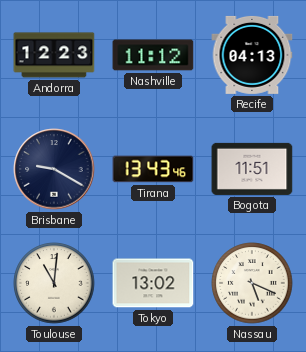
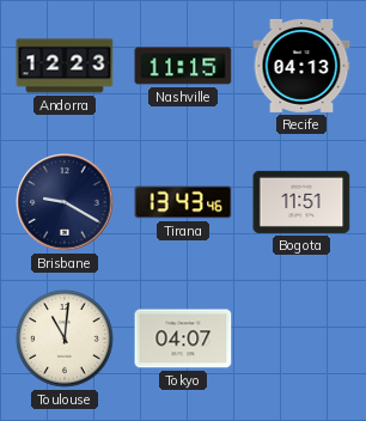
Nashville: 11:12 -> 11:15
Tokyo: 13:02 -> 04:07
Nassau: 5:19 -> none
